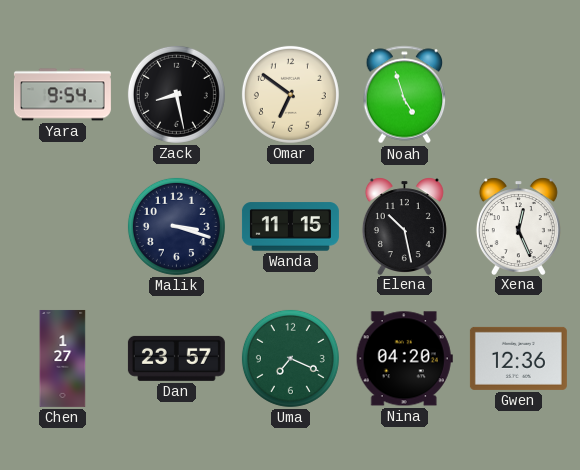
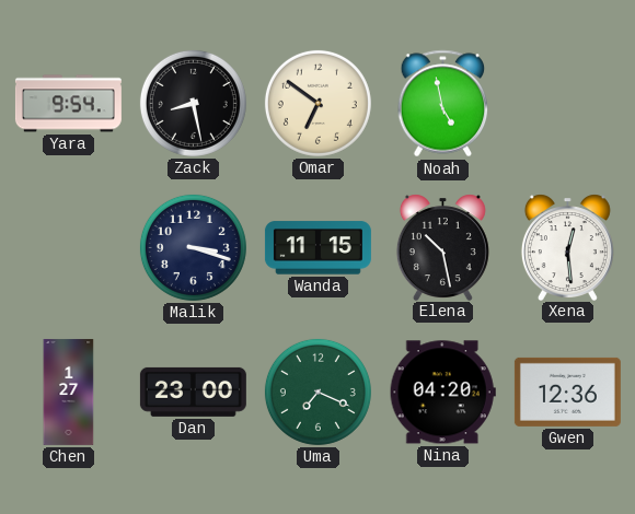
Noah: 4:57 -> 4:58
Xena: 12:26 -> 12:29
Dan: 23:57 -> 23:00
